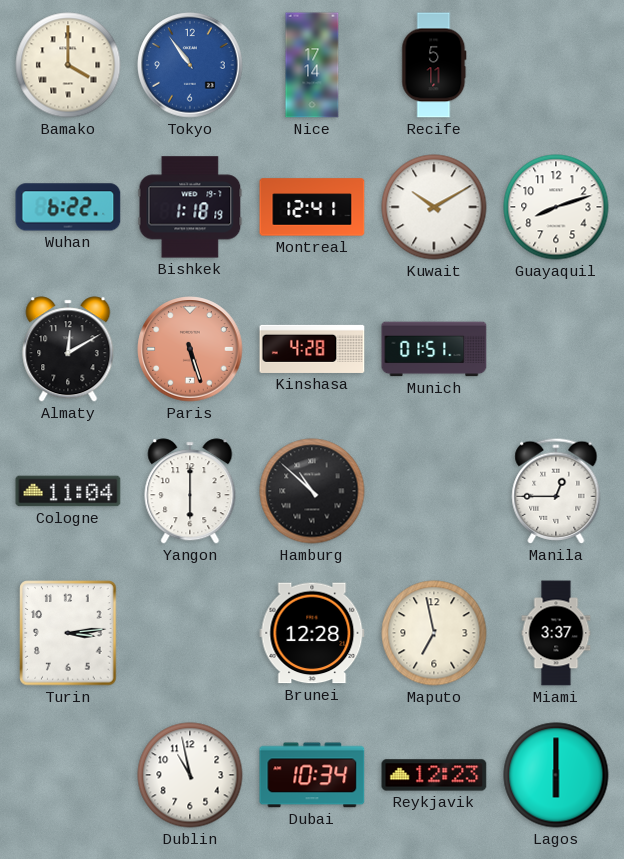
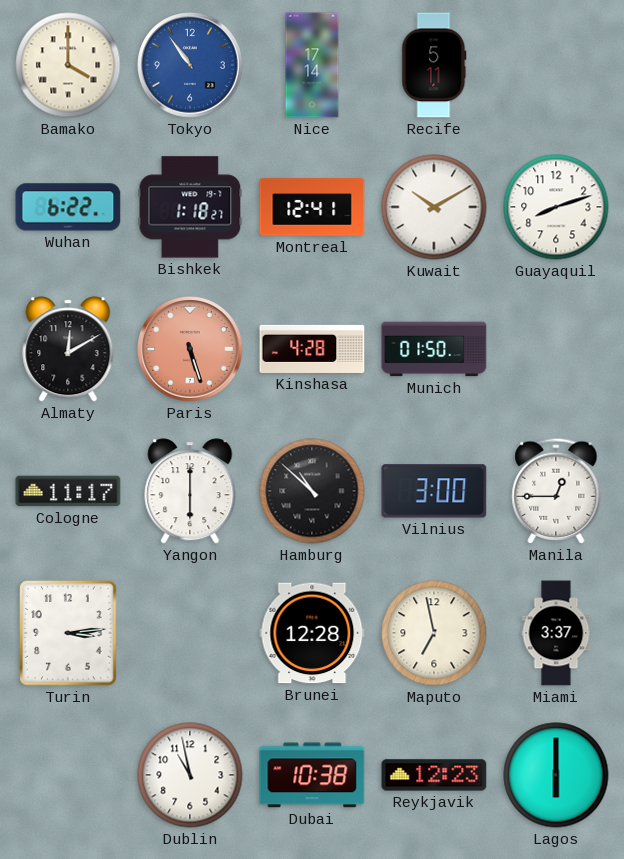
Bishkek: 1:18:19 -> 1:18:27
Munich: 01:51 -> 01:50
Cologne: 11:04 -> 11:17
Vilnius: none -> 3:00
Dubai: 10:34 -> 10:38
